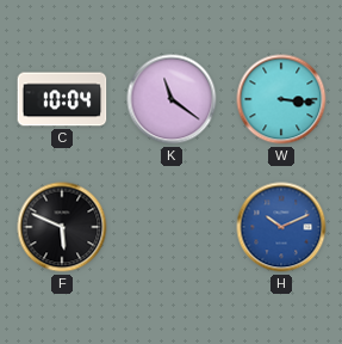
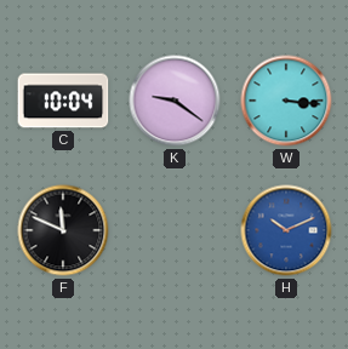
K: 11:21 -> 9:21
F: 5:49 -> 11:49
